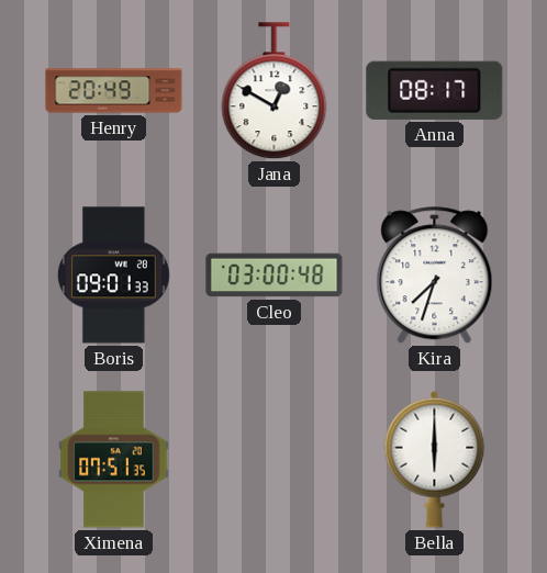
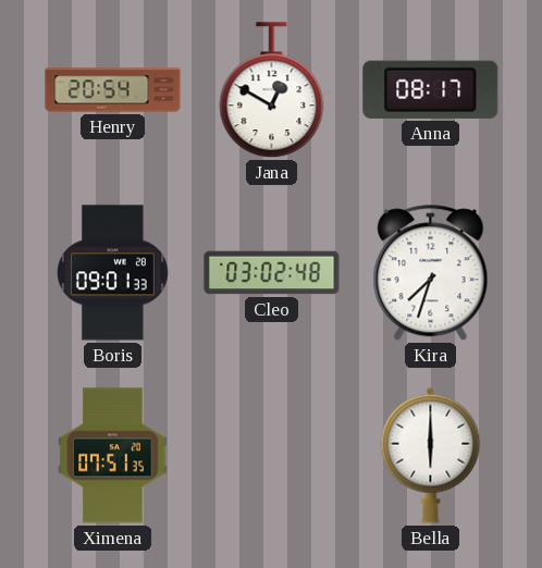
Henry: 20:49 -> 20:54
Cleo: 03:00 -> 03:02
